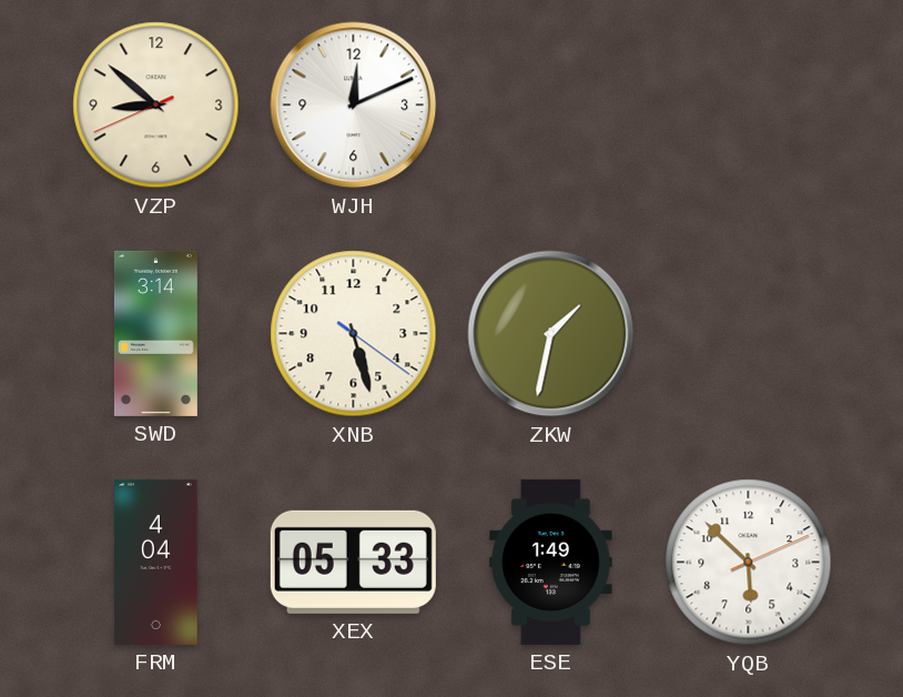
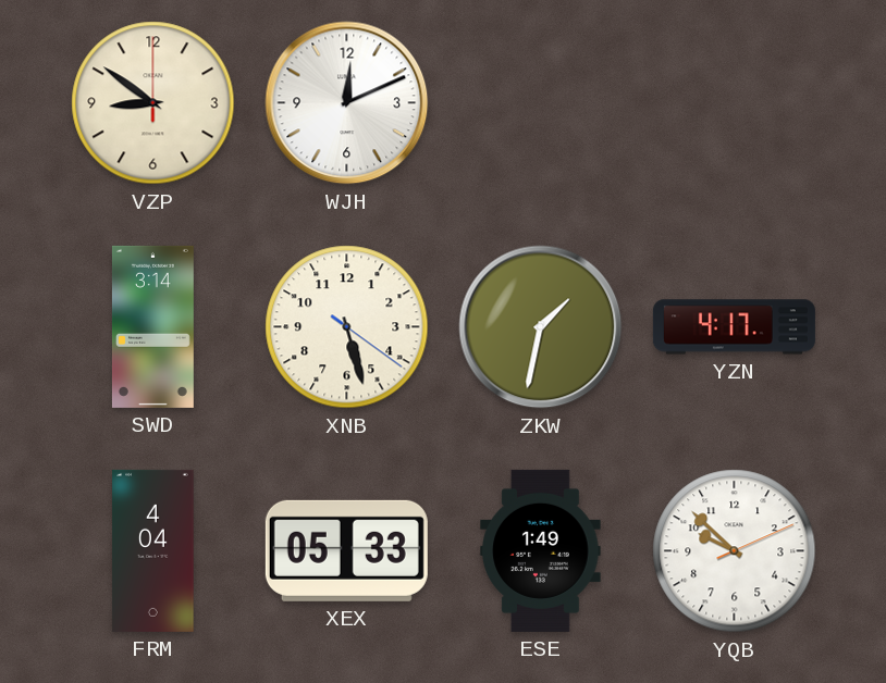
VZP: 8:51:41 -> 8:51:00
YZN: none -> 4:17
YQB: 5:52 -> 9:52
